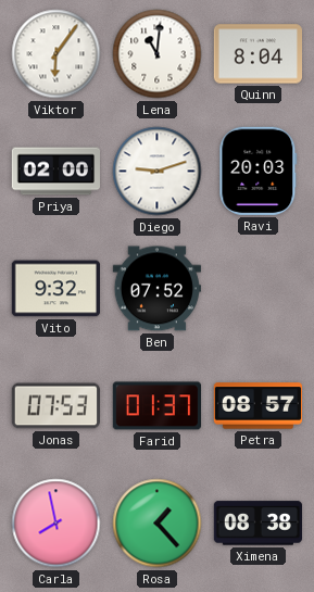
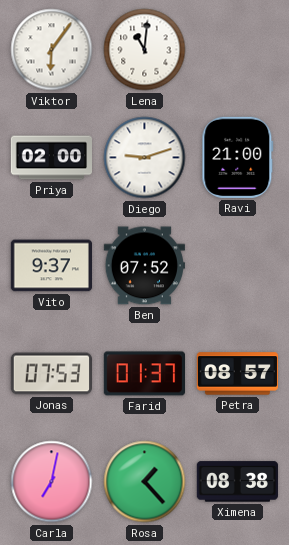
Quinn: 8:04 -> none
Ravi: 20:03 -> 21:00
Vito: 9:32 -> 9:37
Carla: 7:58 -> 7:02
